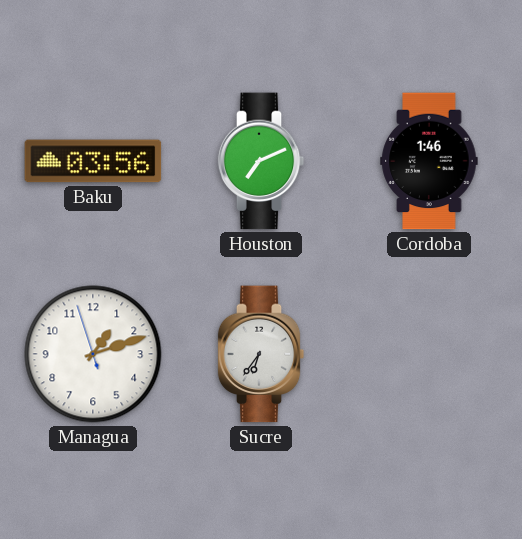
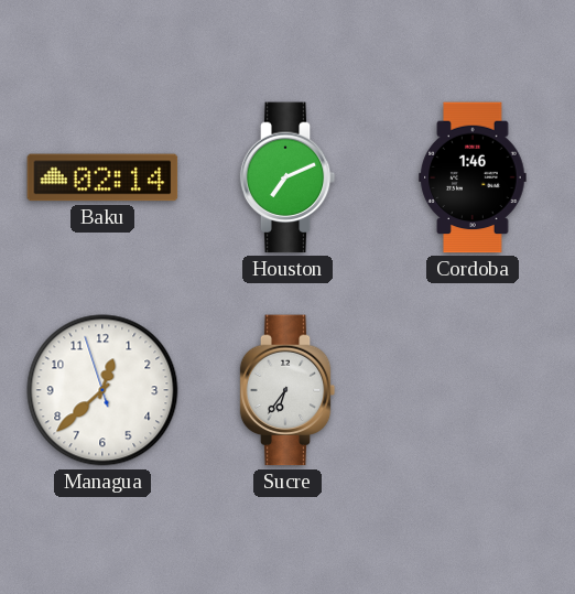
Baku: 03:56 -> 02:14
Managua: 1:11 -> 12:37
